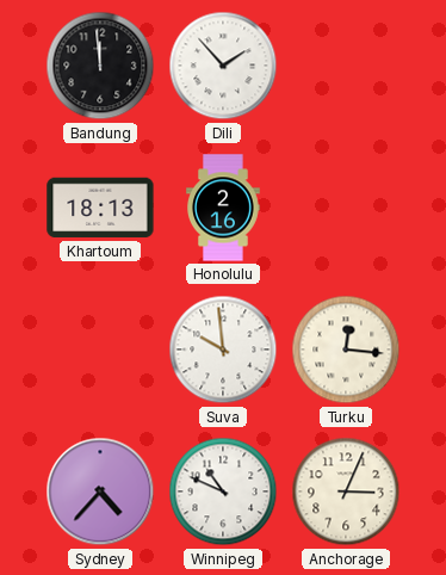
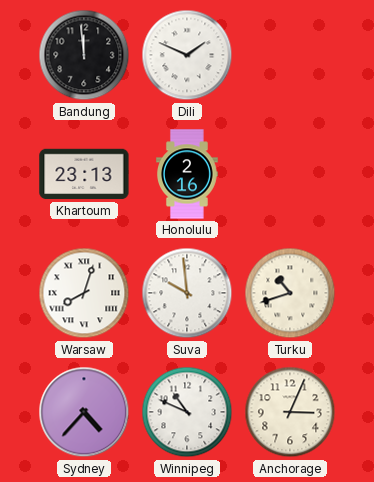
Dili: 1:53 -> 1:49
Khartoum: 18:13 -> 23:13
Warsaw: none -> 8:03
Turku: 12:16 -> 10:42
